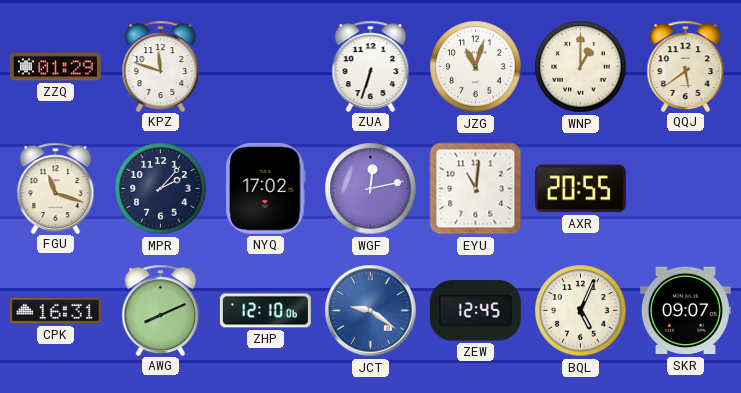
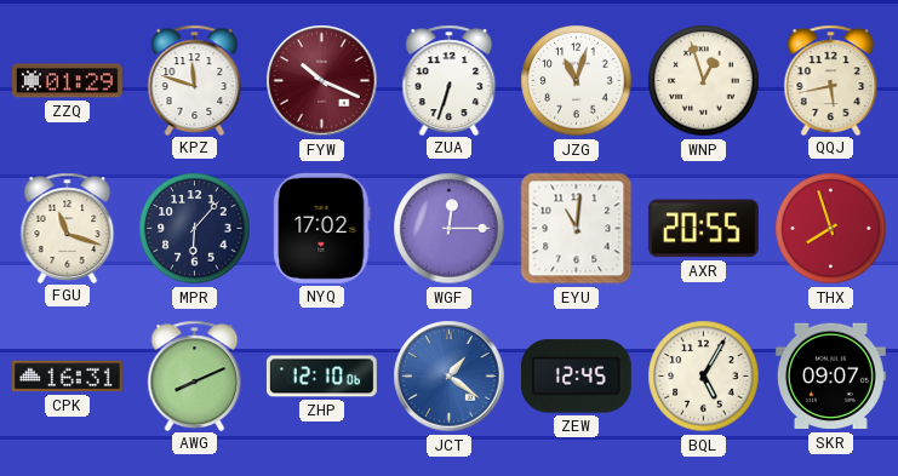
FYW: none -> 10:19
WNP: 1:00 -> 12:57
QQJ: 5:39 -> 5:43
MPR: 2:07 -> 6:07
WGF: 12:13 -> 12:15
THX: none -> 7:57
JCT: 9:21 -> 1:21
BQL: 5:04 -> 5:05
